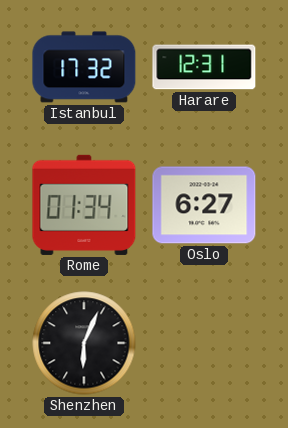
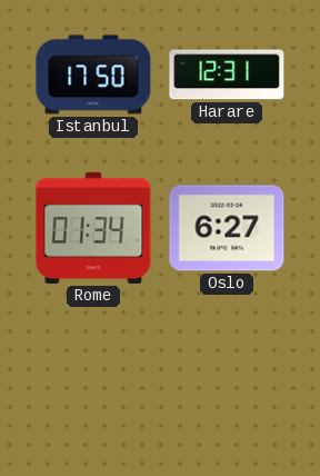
Istanbul: 17:32 -> 17:50
Shenzhen: 6:04 -> none
